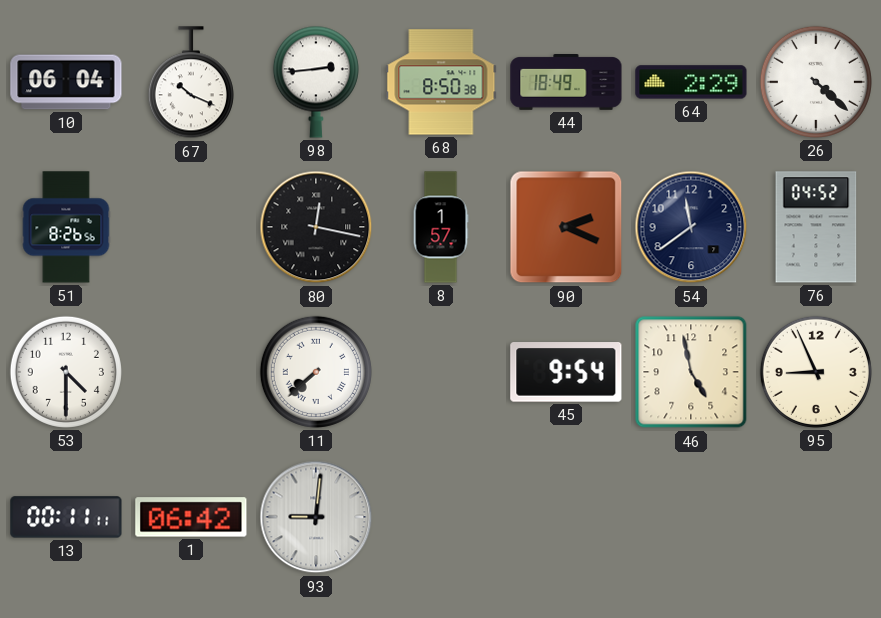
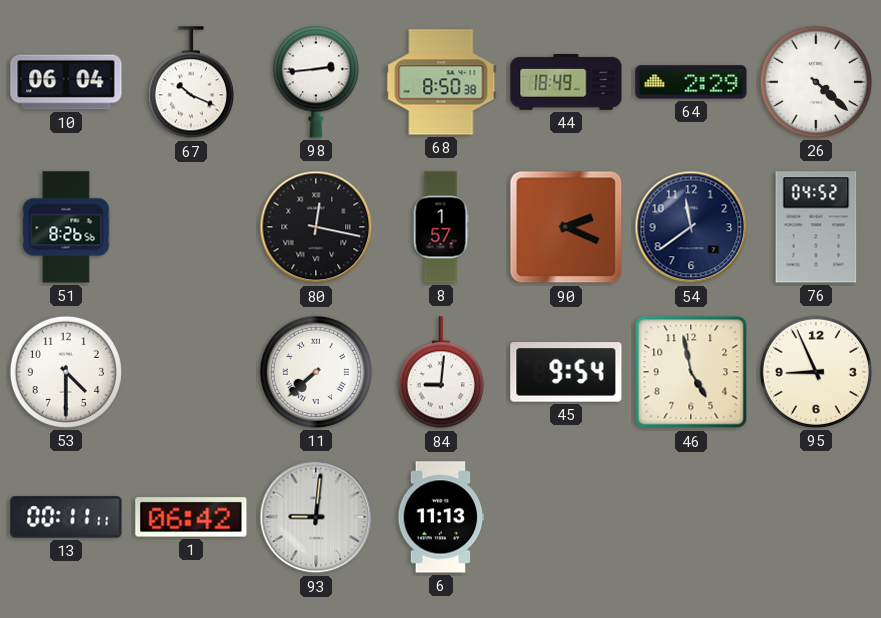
84: none -> 9:01
6: none -> 11:13
